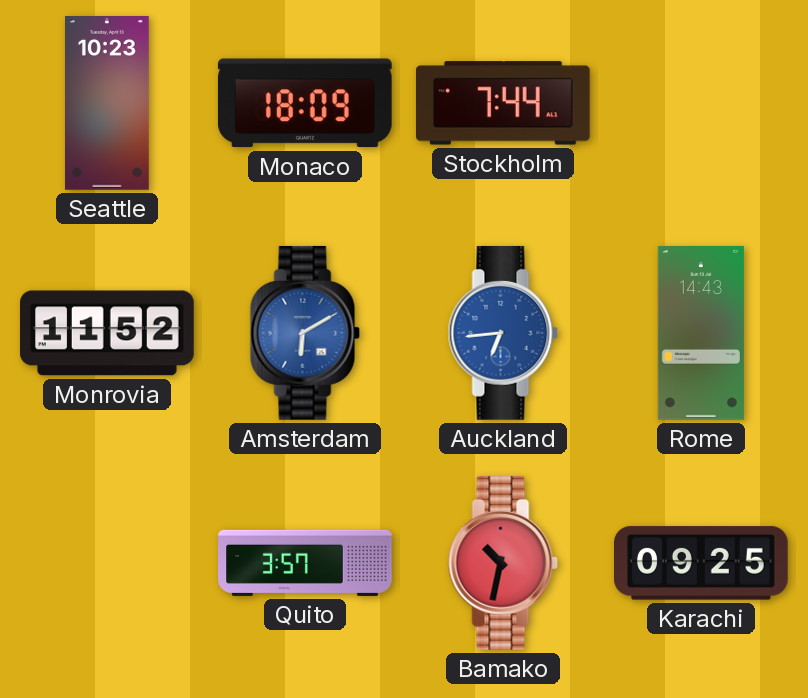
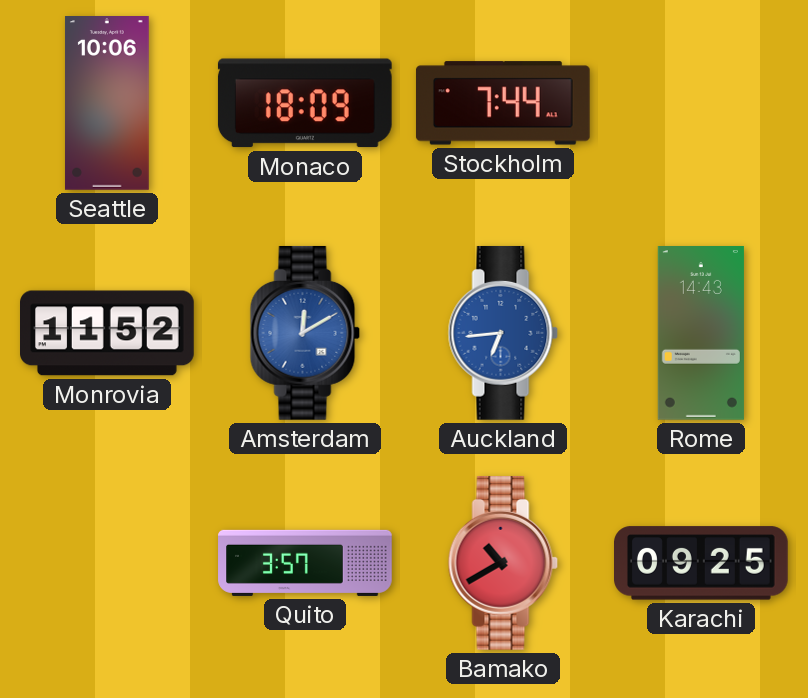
Seattle: 10:23 -> 10:06
Amsterdam: 6:10 -> 12:10
Bamako: 10:32 -> 10:40
